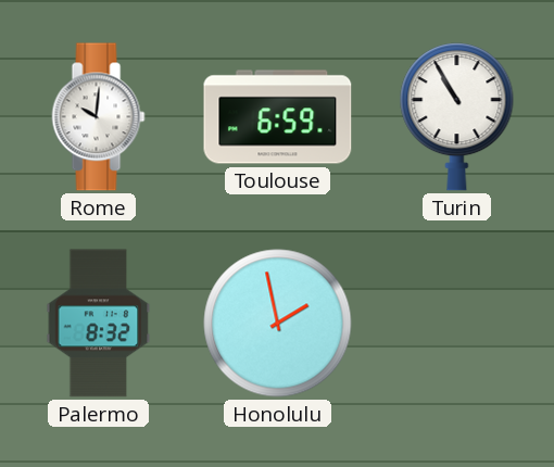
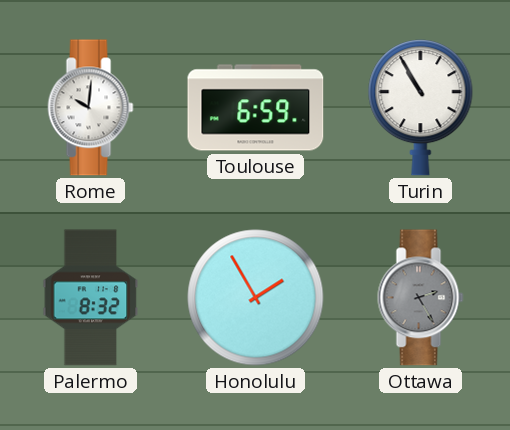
Honolulu: 1:58 -> 1:55
Ottawa: none -> 2:25
